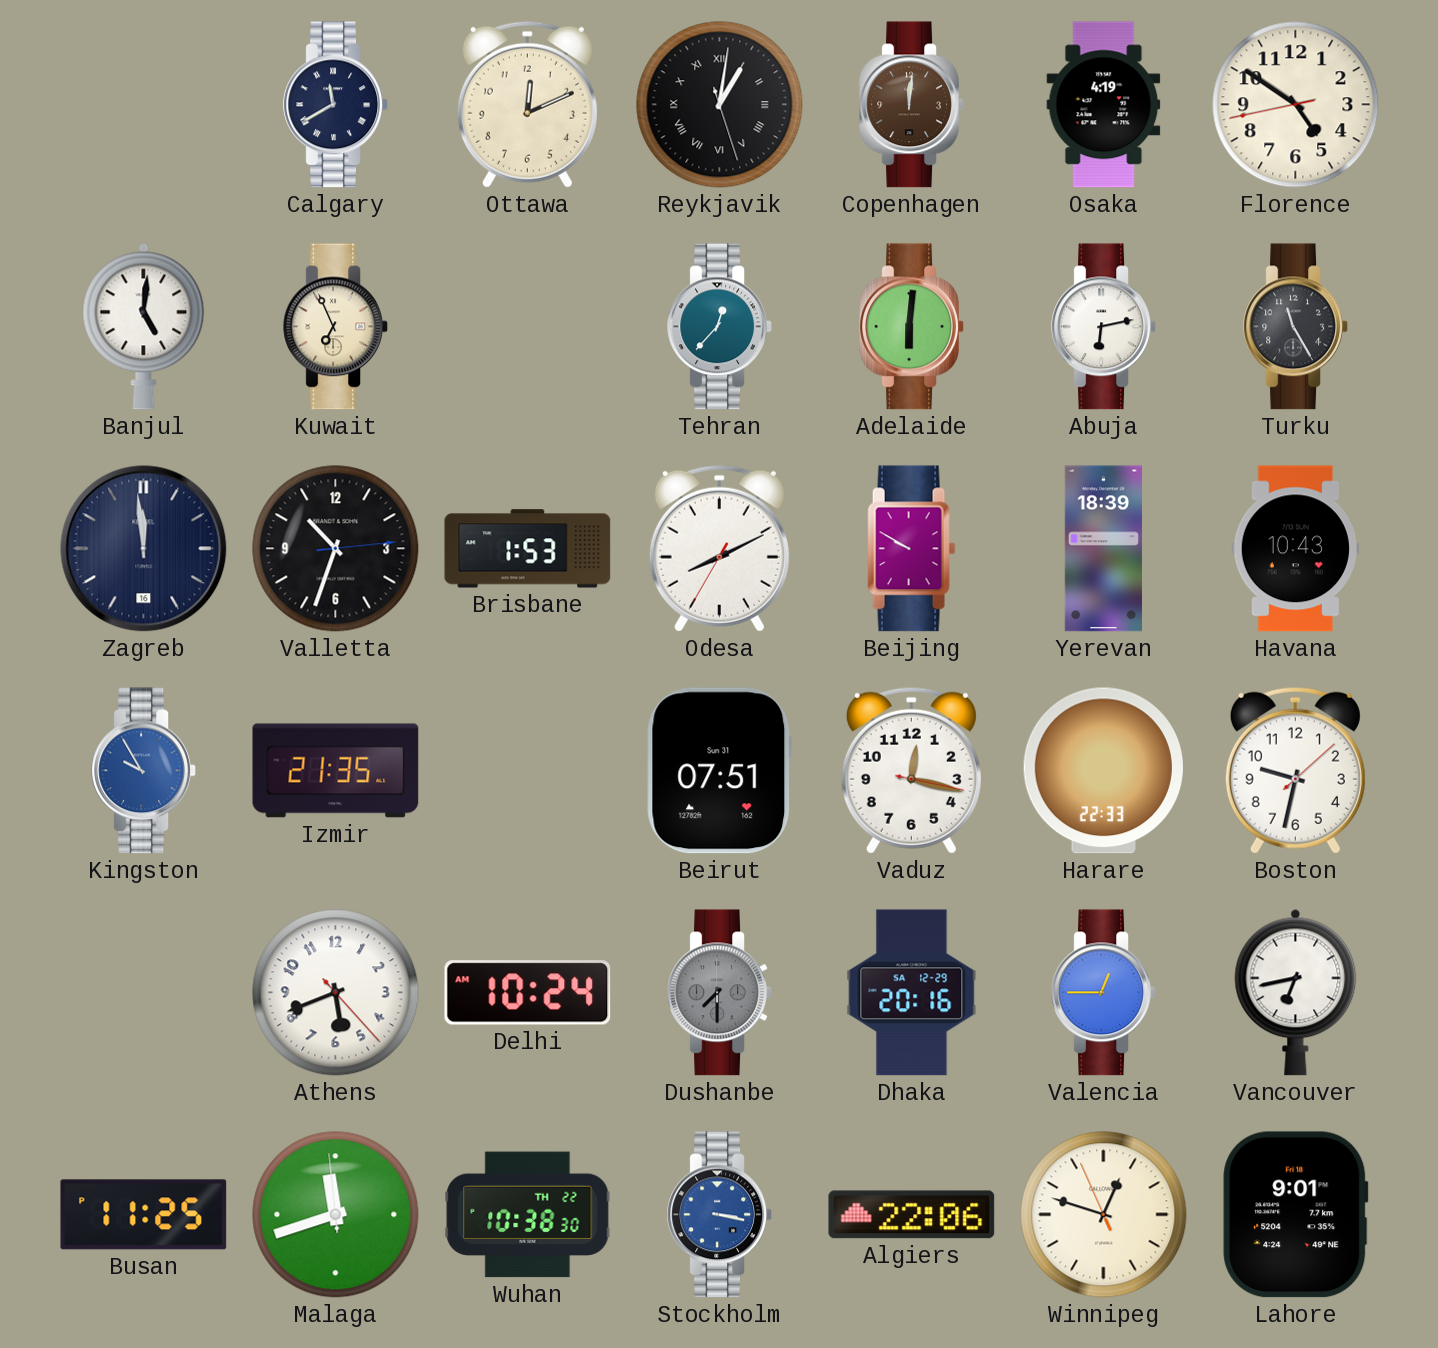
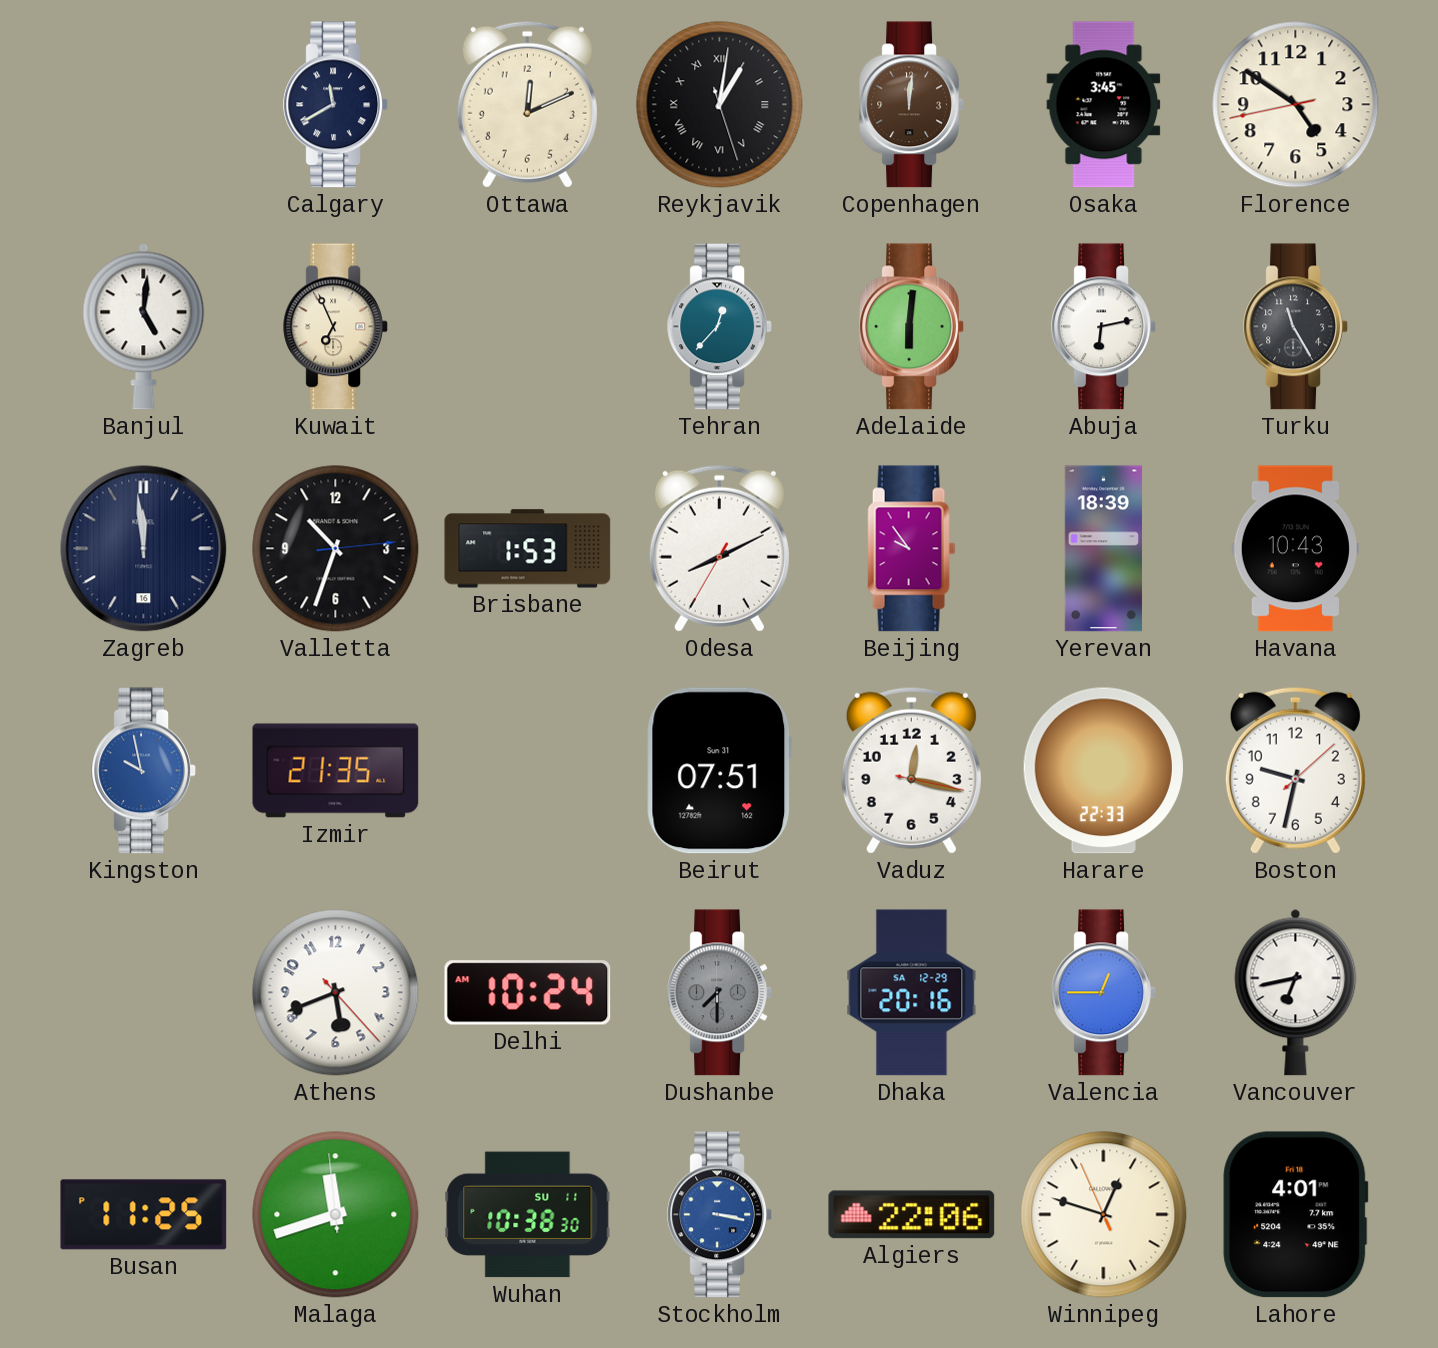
Osaka: 4:19 -> 3:45
Beijing: 9:50 -> 9:54
Kingston: 9:55 -> 9:58
Wuhan date: TH 22 -> SU 11
Lahore: 9:01 -> 4:01
